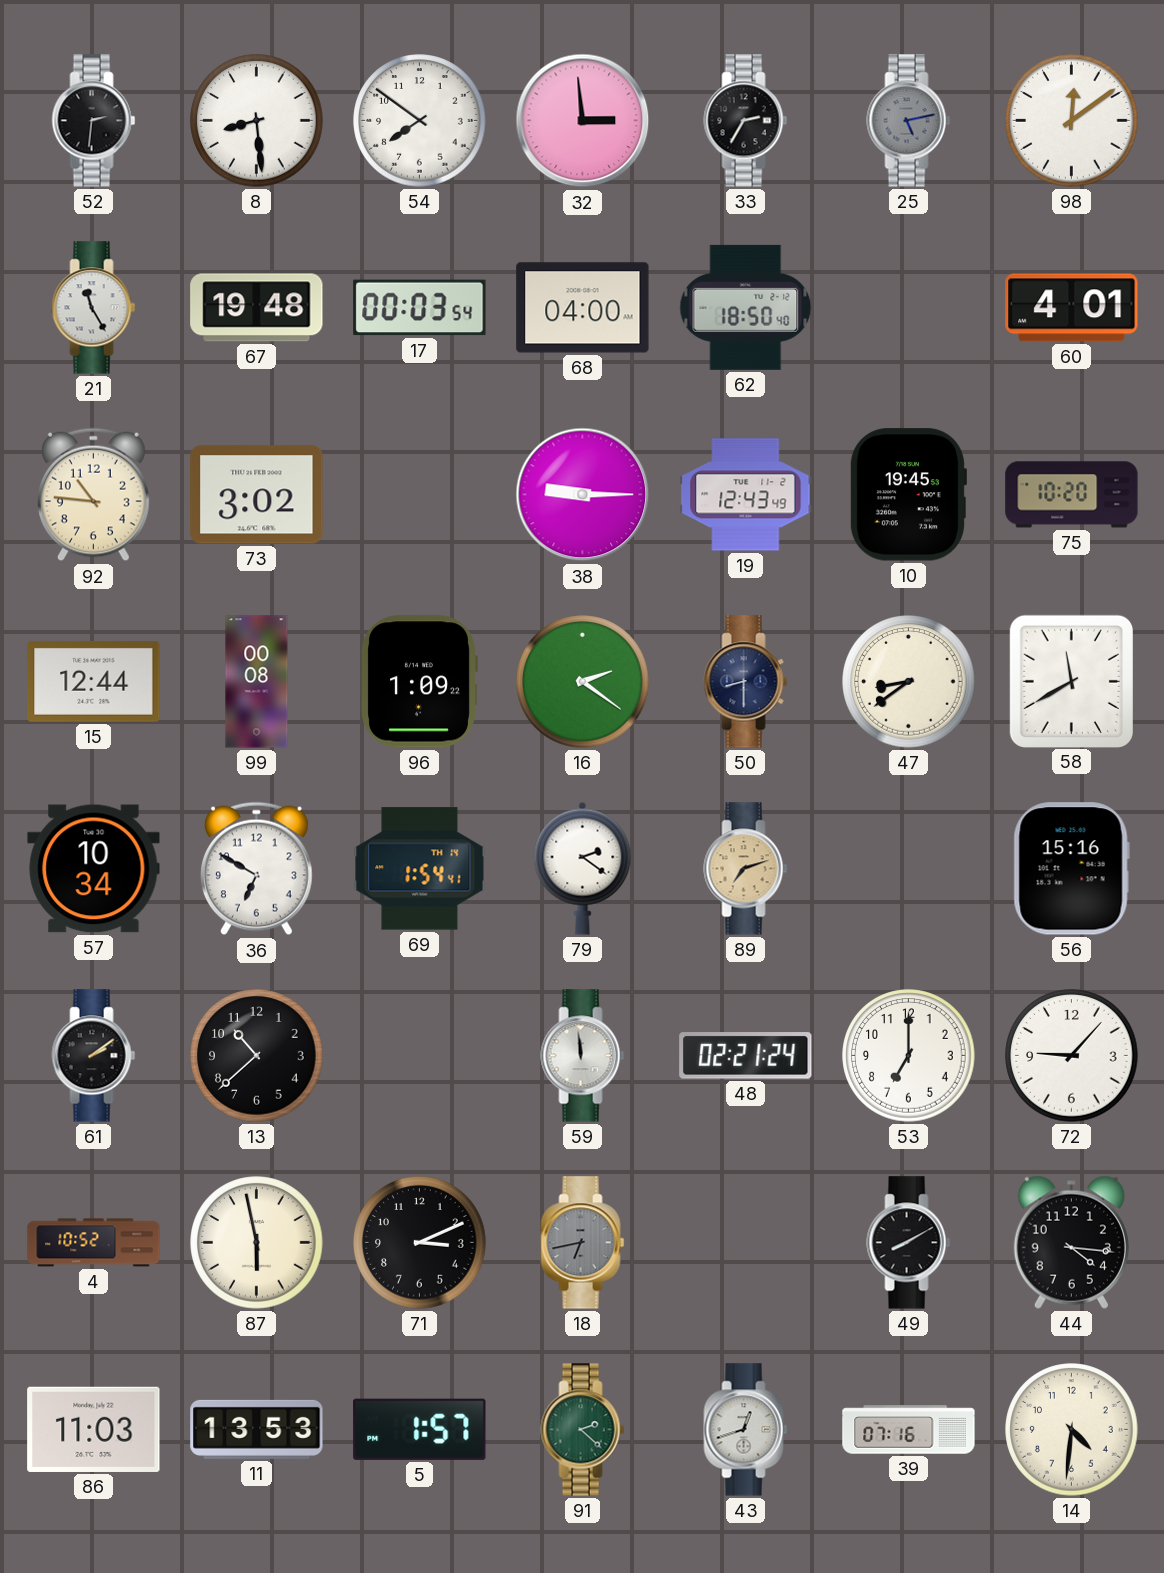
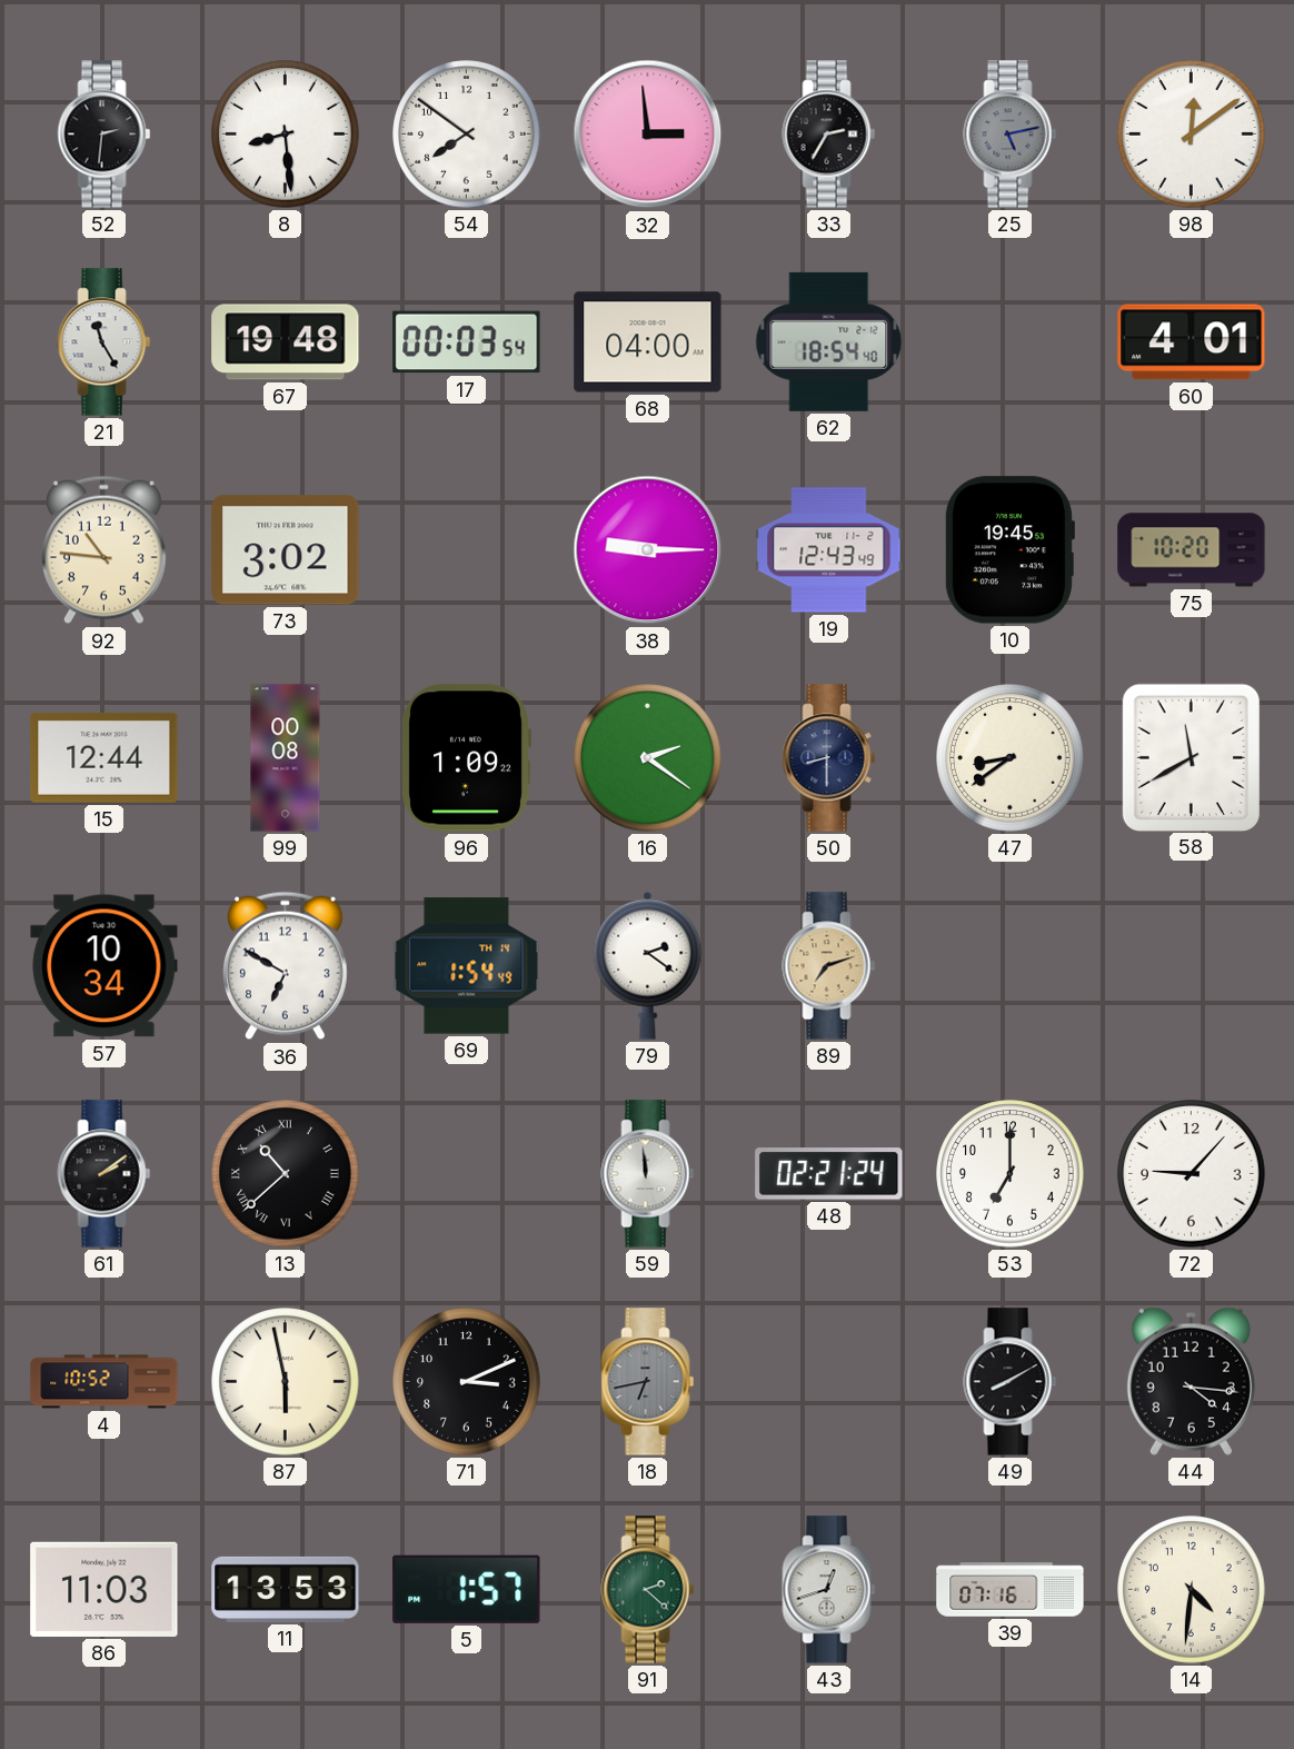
62: 18:50 -> 18:54
69: 1:54:41 -> 1:54:49
56: 15:16 -> none
13 numerals: Arabic -> Roman
